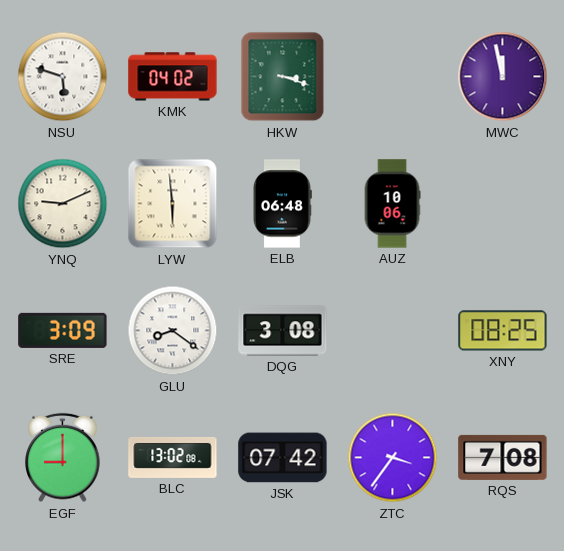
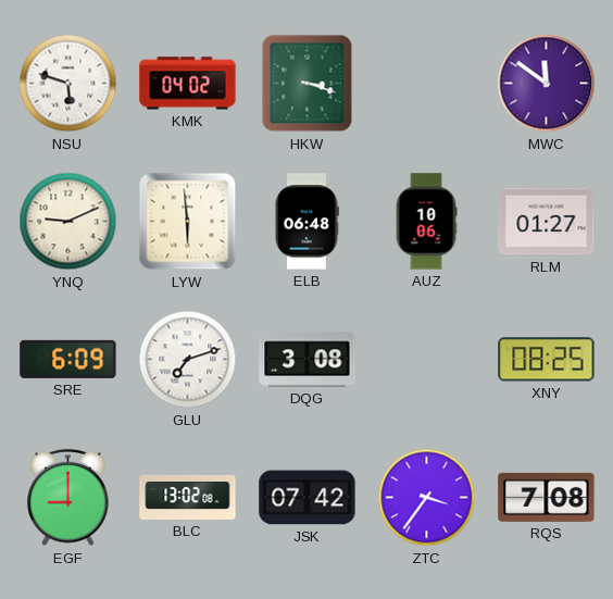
MWC: 11:58 -> 11:51
RLM: none -> 01:27
SRE: 3:09 -> 6:09
GLU: 8:21 -> 7:12
